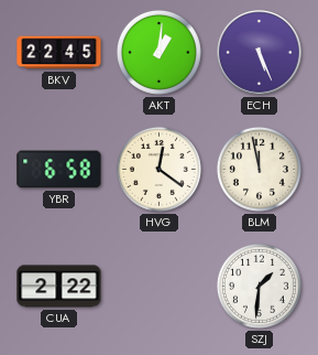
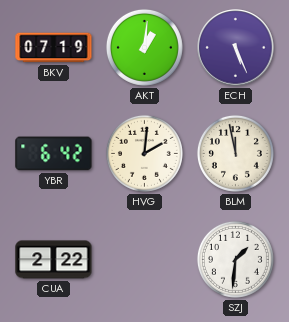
BKV: 22:45 -> 07:19
YBR: 6:58 -> 6:42
HVG: 12:21 -> 2:01
